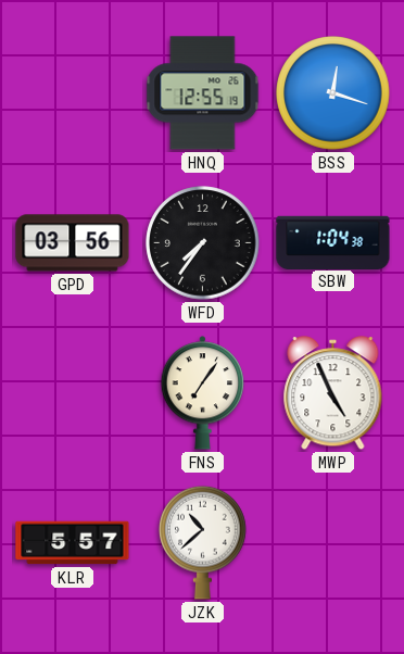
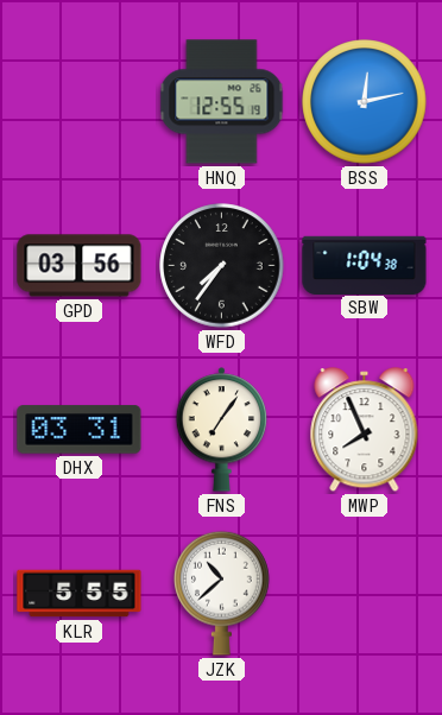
BSS: 12:18 -> 12:13
DHX: none -> 03:31
MWP: 4:56 -> 7:56
KLR: 5:57 -> 5:55
